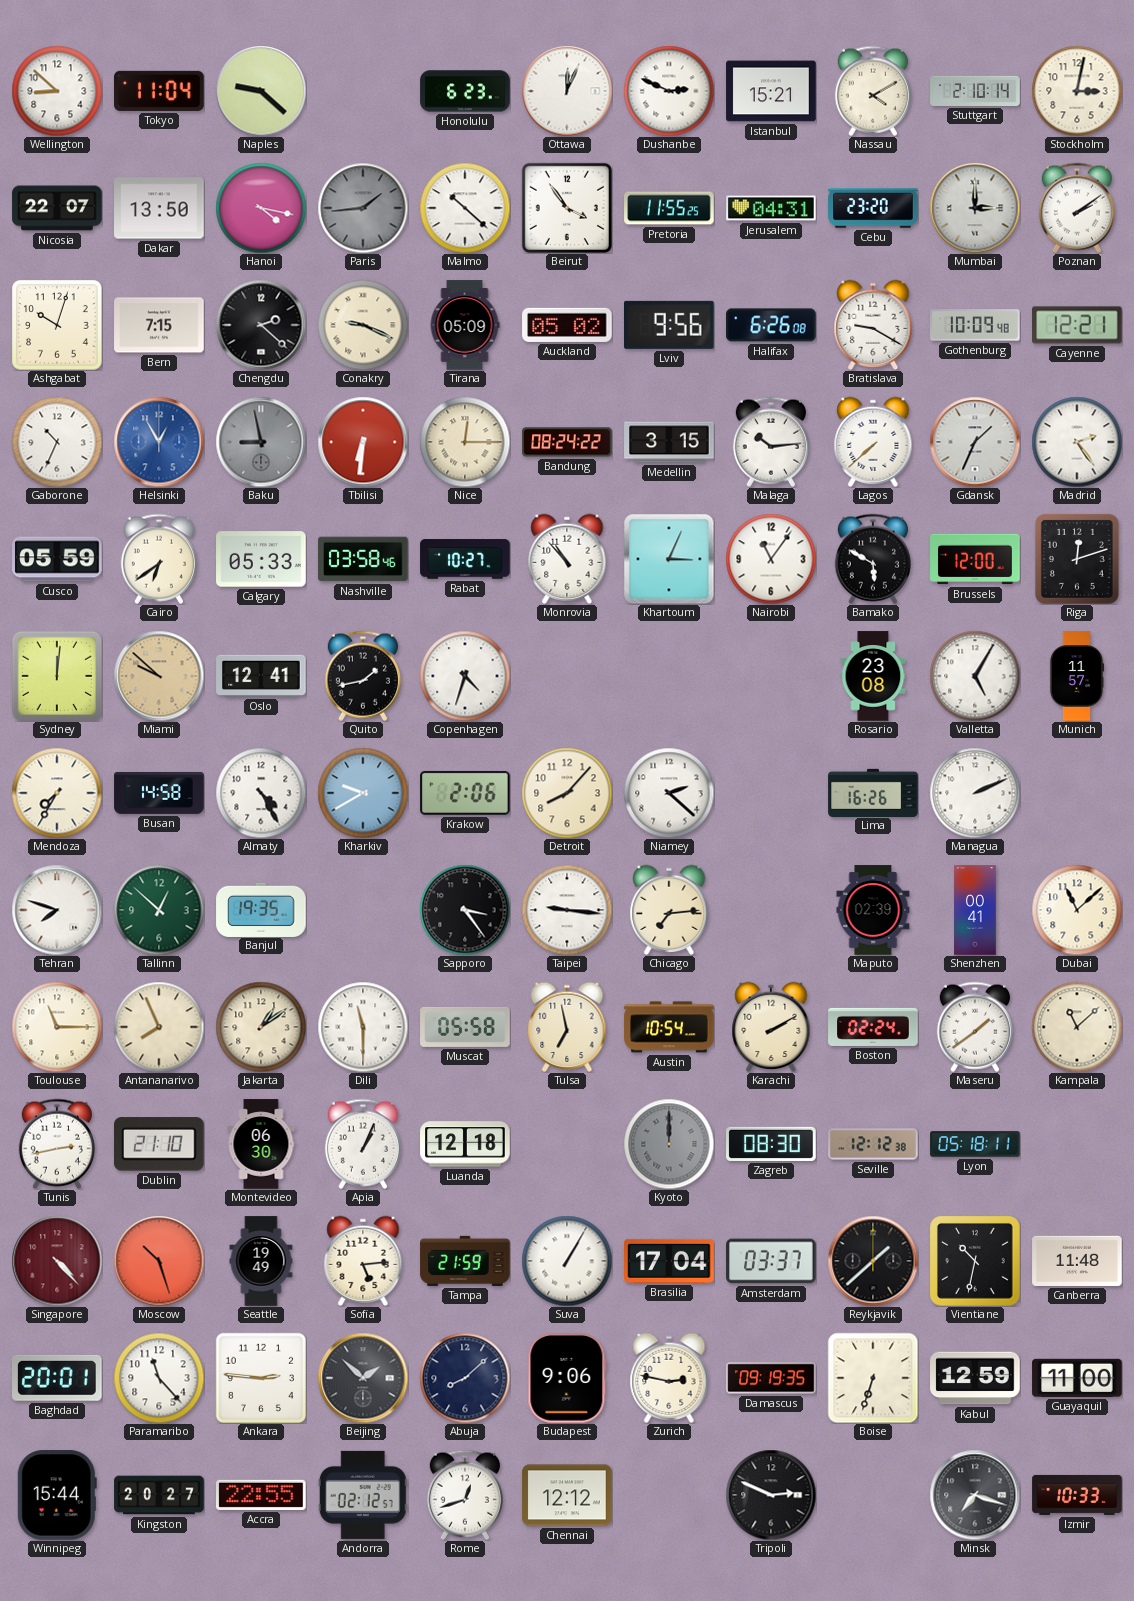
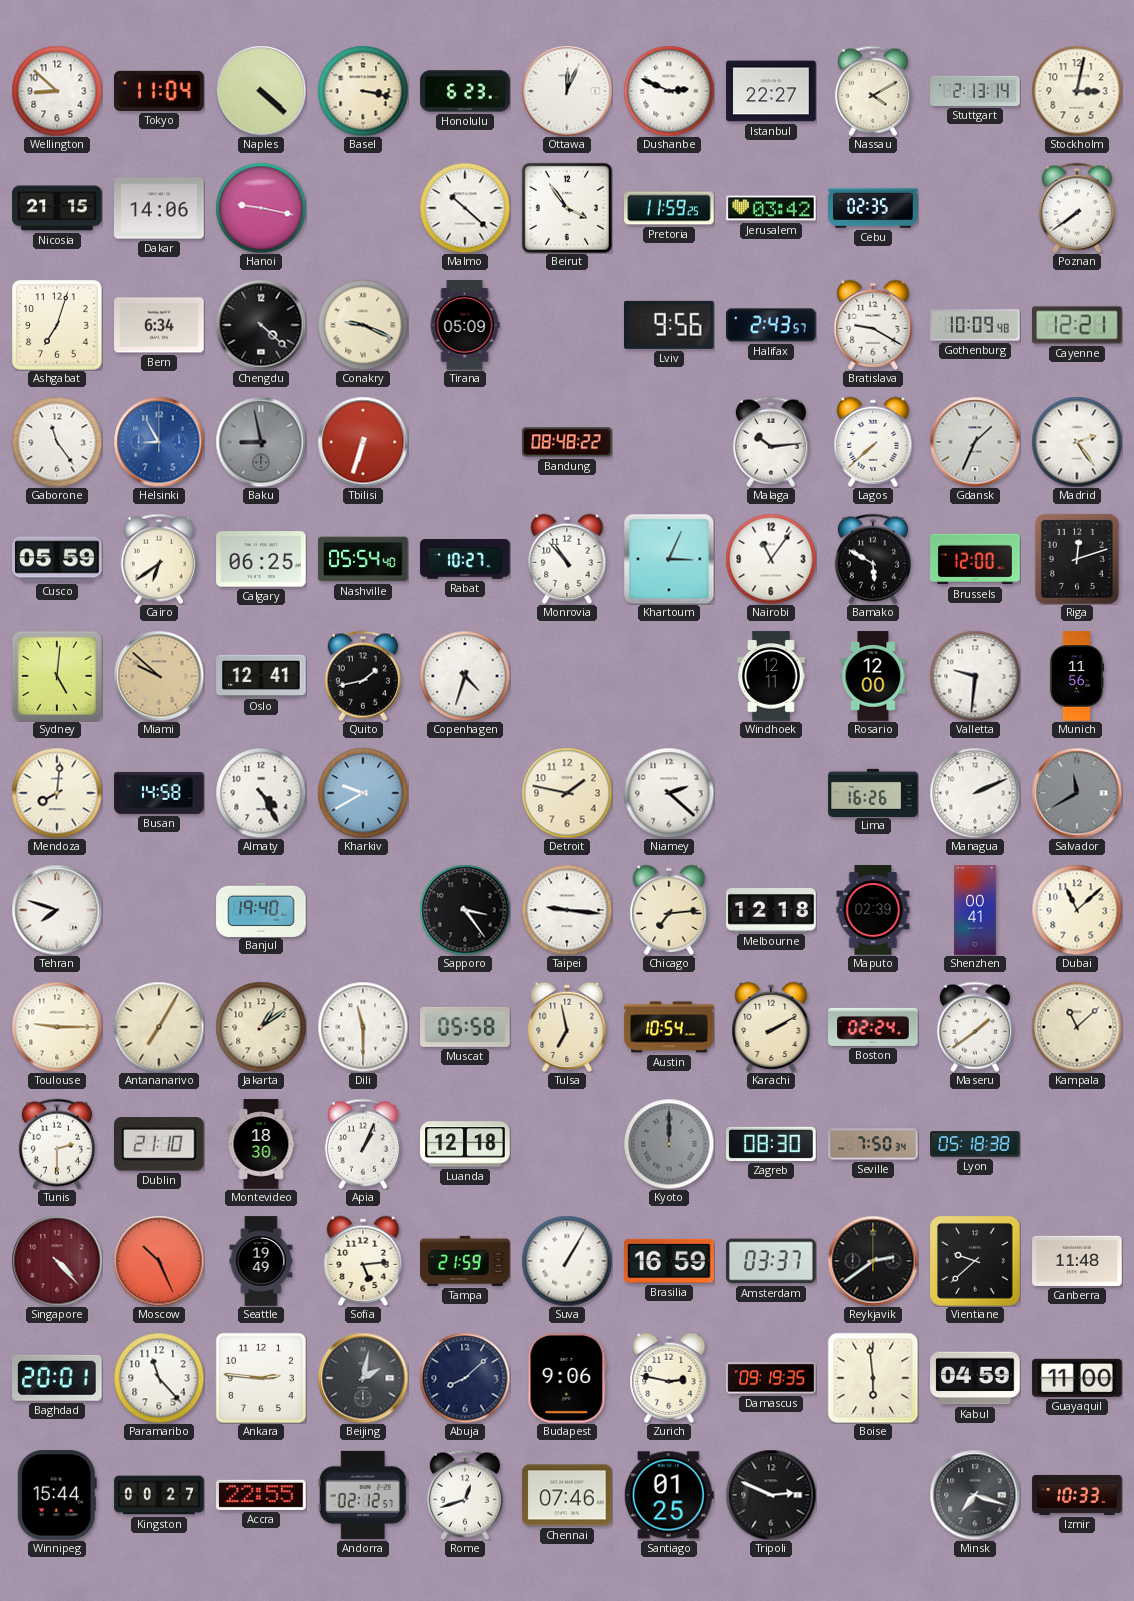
Naples: 9:22 -> 4:22
Basel: none -> 3:17
Istanbul: 15:21 -> 22:27
Stuttgart: 2:10 -> 2:13
Nicosia: 22:07 -> 21:15
Dakar: 13:50 -> 14:06
Hanoi: 4:17 -> 9:17
Paris: 1:44 -> none
Pretoria: 11:55 -> 11:59
Jerusalem: 04:31 -> 03:42
Cebu: 23:20 -> 02:35
Mumbai: 3:00 -> none
Poznan: 2:09 -> 7:39
Ashgabat: 10:03 -> 7:03
Bern: 7:15 -> 6:34
Chengdu: 2:22 -> 4:22
Auckland: 05:02 -> none
Halifax: 6:26 -> 2:43
Gaborone: 10:34 -> 11:24
Helsinki: 12:55 -> 8:55
Tbilisi: 6:31 -> 6:33
Nice: 12:15 -> none
Bandung: 08:24 -> 08:48
Medellin: 3:15 -> none
Calgary: 05:33 -> 06:25
Nashville: 03:58 -> 05:54
Sydney: 12:01 -> 5:01
Windhoek: none -> 12:11
Rosario: 23:08 -> 12:00
Valletta: 5:05 -> 9:31
Munich: 11:57 -> 11:56
Mendoza: 7:35 -> 8:01
Krakow: 2:06 -> none
Detroit: 8:07 -> 1:47
Salvador: none -> 11:40
Tallinn: 12:52 -> none
Banjul: 19:35 -> 19:40
Melbourne: none -> 12:18
Toulouse: 11:15 -> 9:15
Antananarivo: 7:56 -> 7:05
Tunis: 2:43 -> 2:30
Montevideo: 06:30 -> 18:30
Seville: 12:12 -> 7:50
Lyon: 05:18:11 -> 05:18:38
Moscow: 10:27 -> 10:26
Brasilia: 17:04 -> 16:59
Reykjavik: 1:38 -> 2:39
Vientiane: 10:32 -> 9:38
Beijing: 1:52 -> 2:02
Boise: 6:33 -> 5:59
Kabul: 12:59 -> 04:59
Kingston: 20:27 -> 00:27
Chennai: 12:12 -> 07:46
Santiago: none -> 01:25
